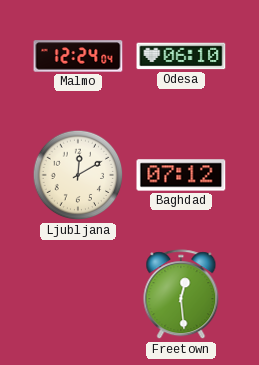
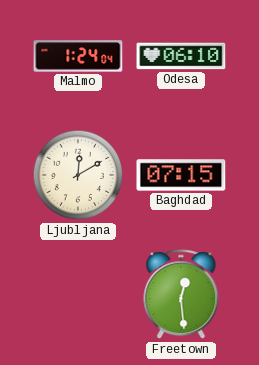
Malmo: 12:24 -> 1:24
Baghdad: 07:12 -> 07:15
